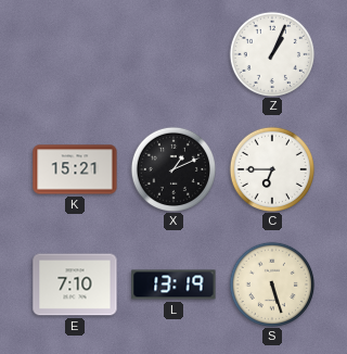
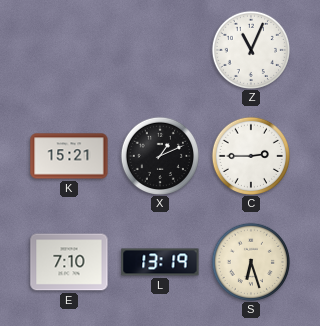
Z: 1:04 -> 11:04
C: 6:45 -> 2:45
S: 5:27 -> 6:27
